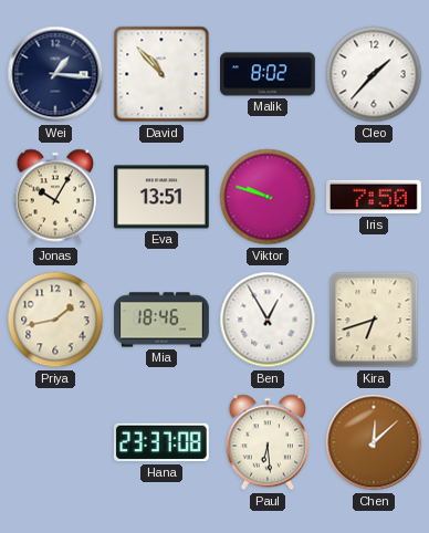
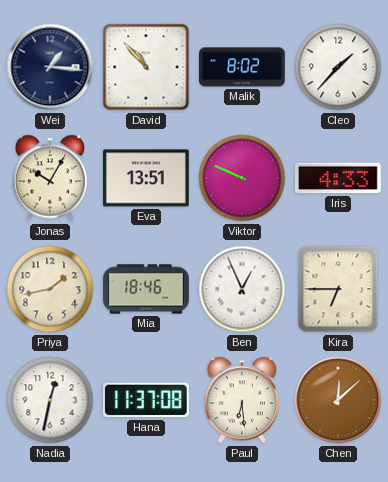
Viktor: 9:48 -> 9:49
Iris: 7:50 -> 4:33
Ben: 12:55 -> 12:56
Kira: 6:42 -> 6:45
Nadia: none -> 12:32
Hana: 23:37 -> 11:37
